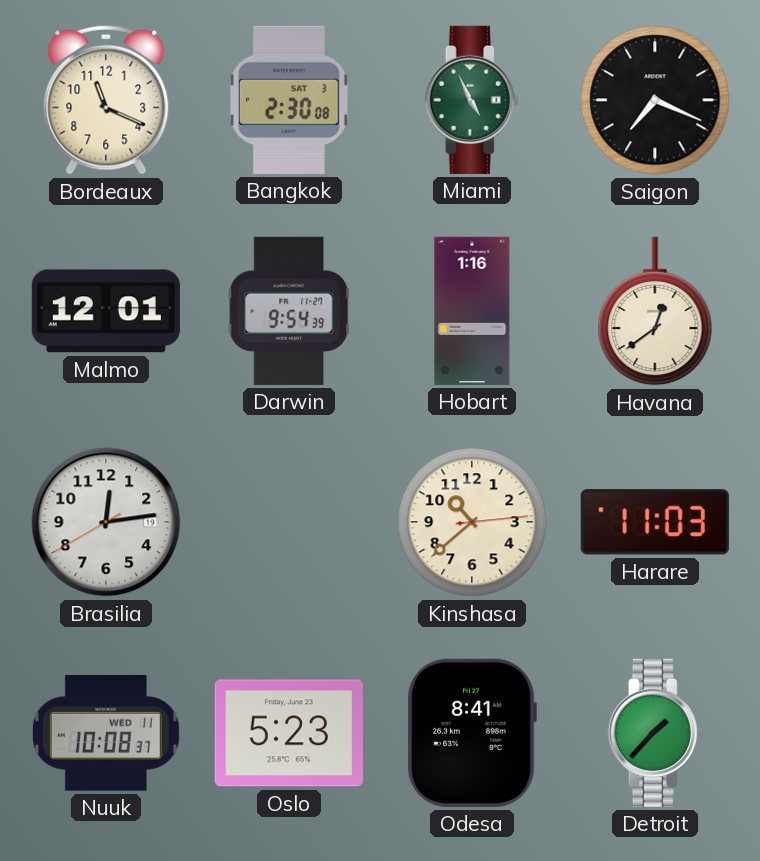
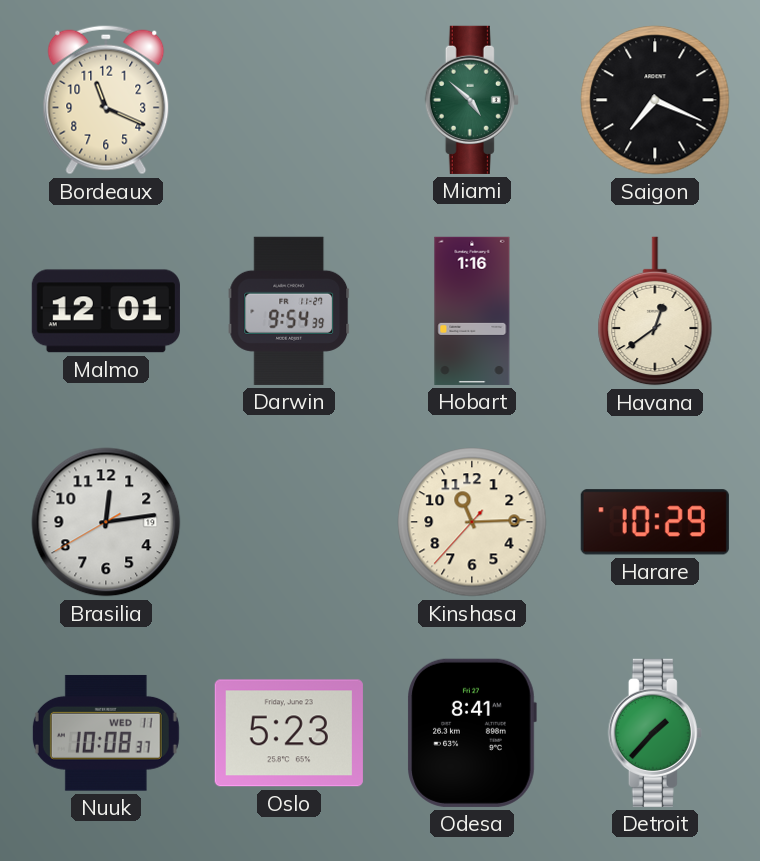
Bangkok: 2:30 -> none
Miami: 4:56 -> 4:52
Kinshasa: 10:38 -> 11:14
Harare: 11:03 -> 10:29
